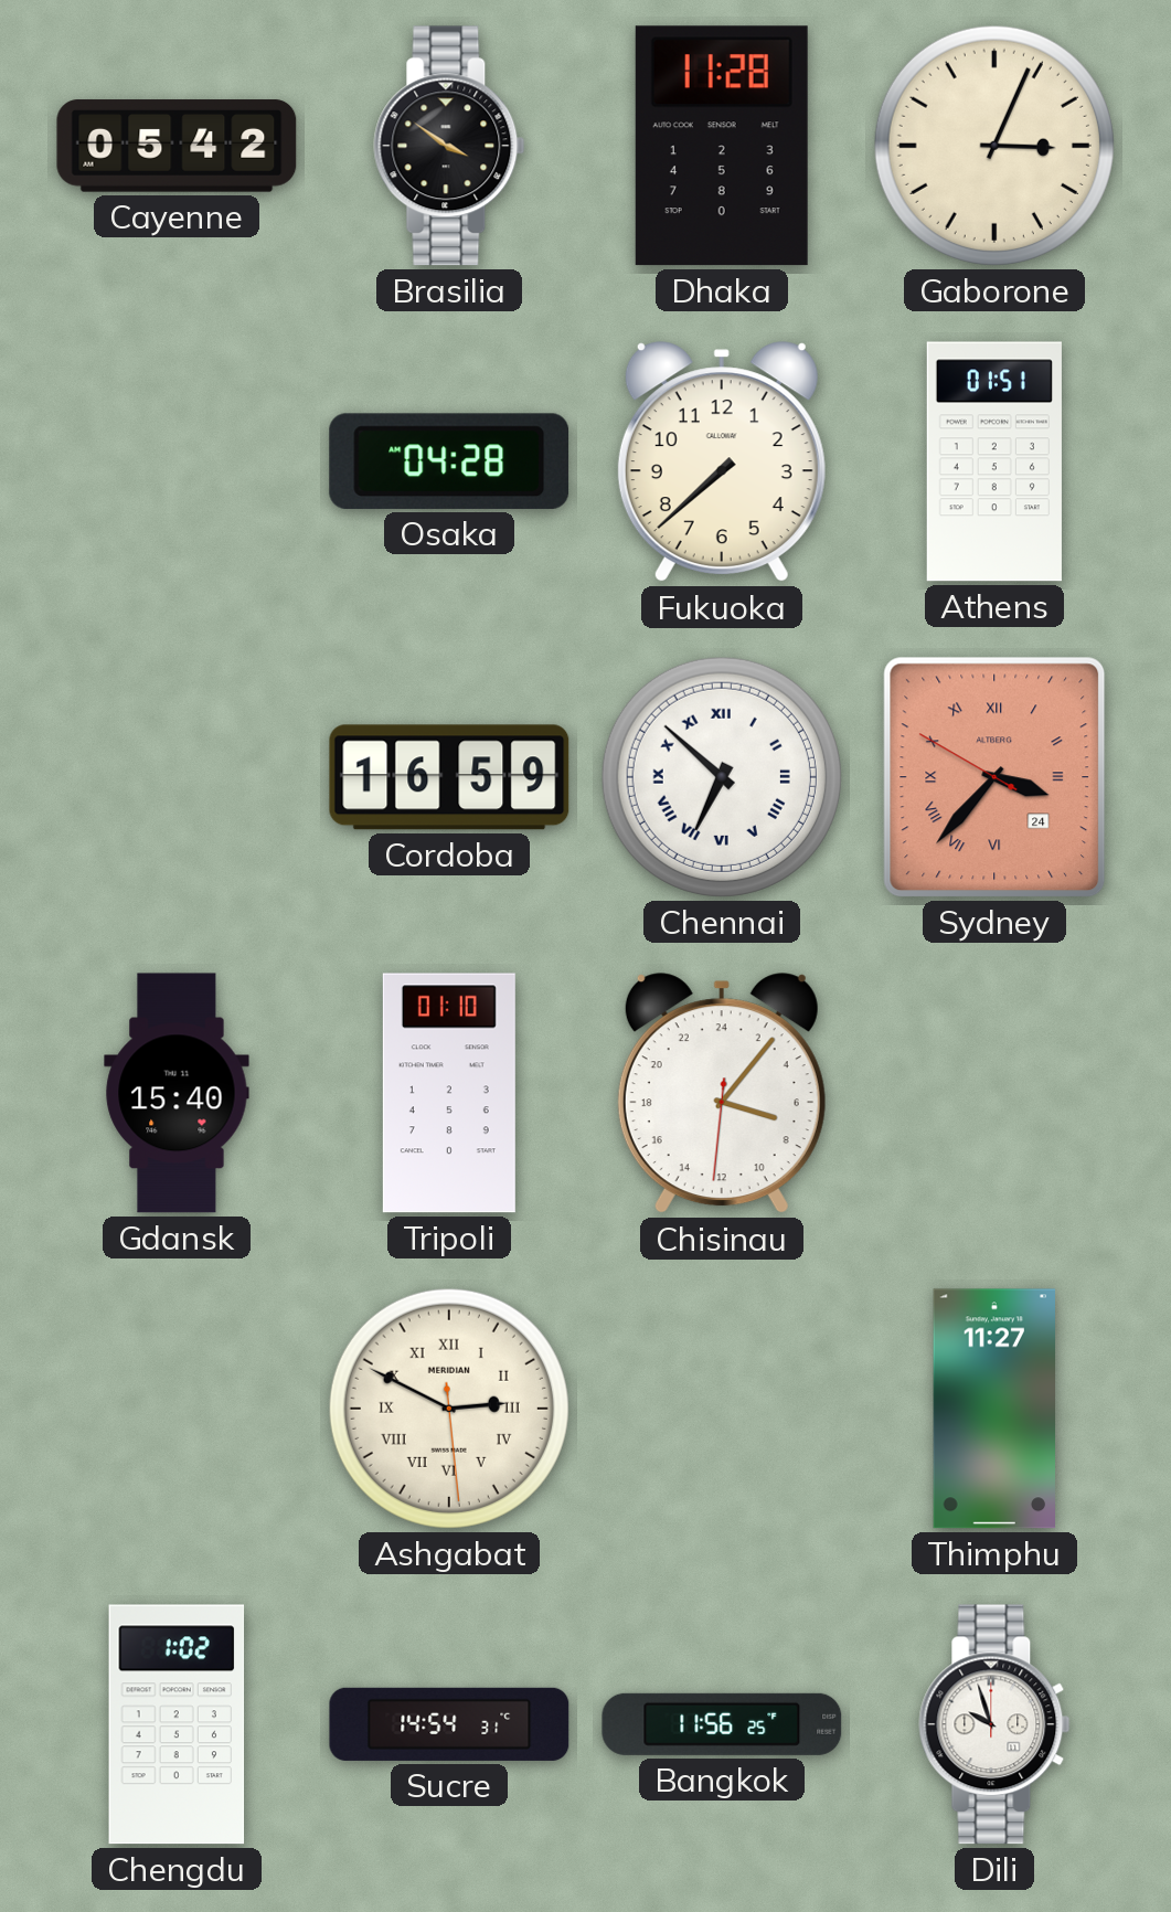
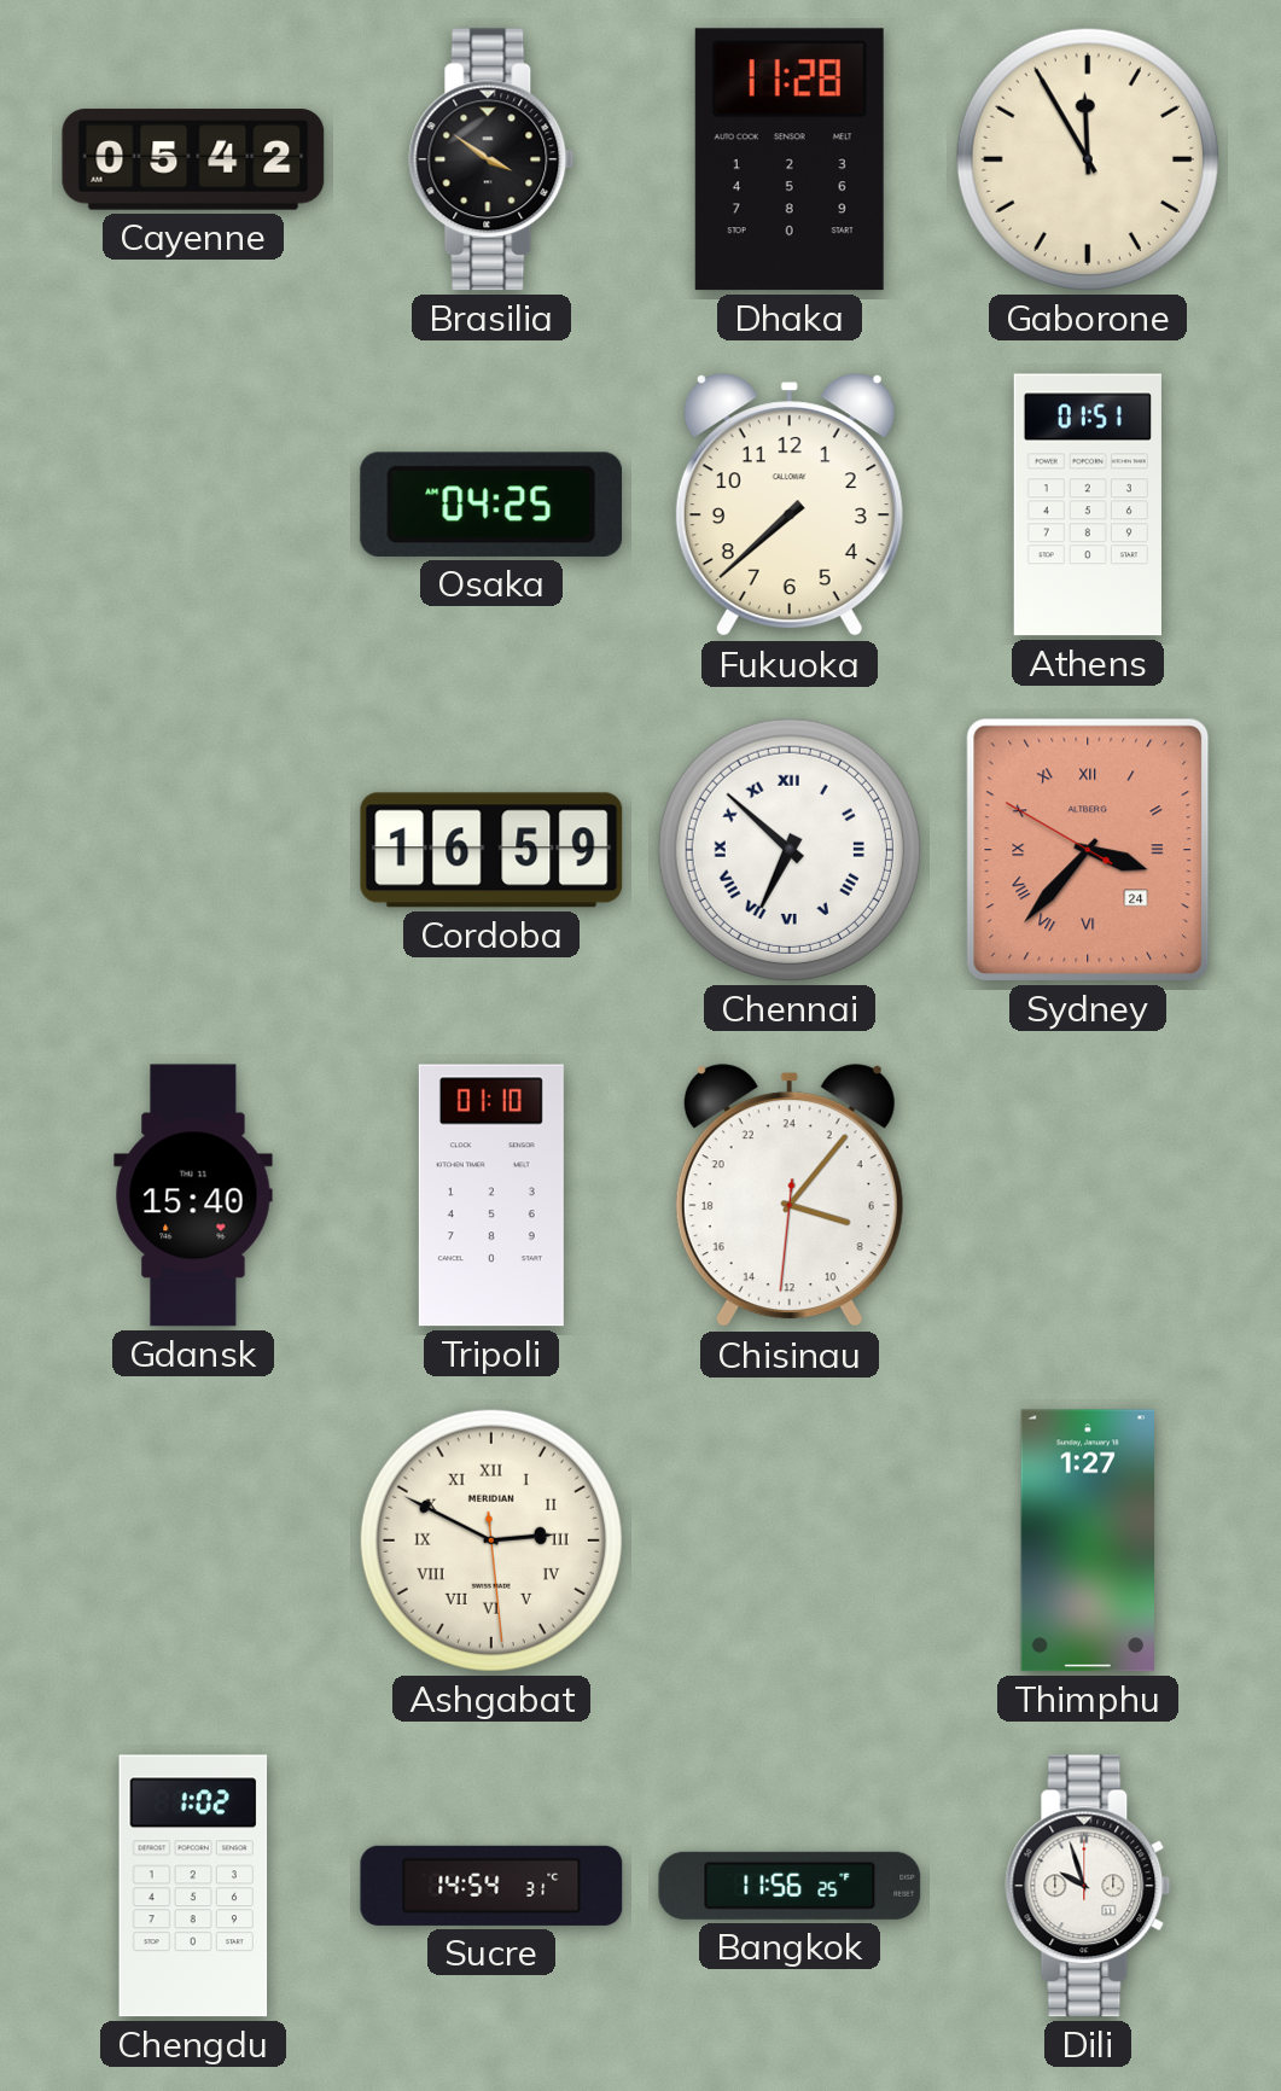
Gaborone: 3:04 -> 11:55
Osaka: 04:28 -> 04:25
Thimphu: 11:27 -> 1:27
